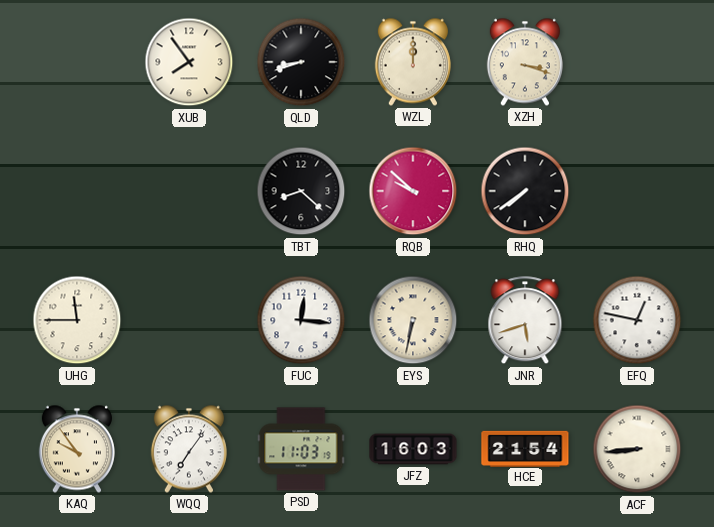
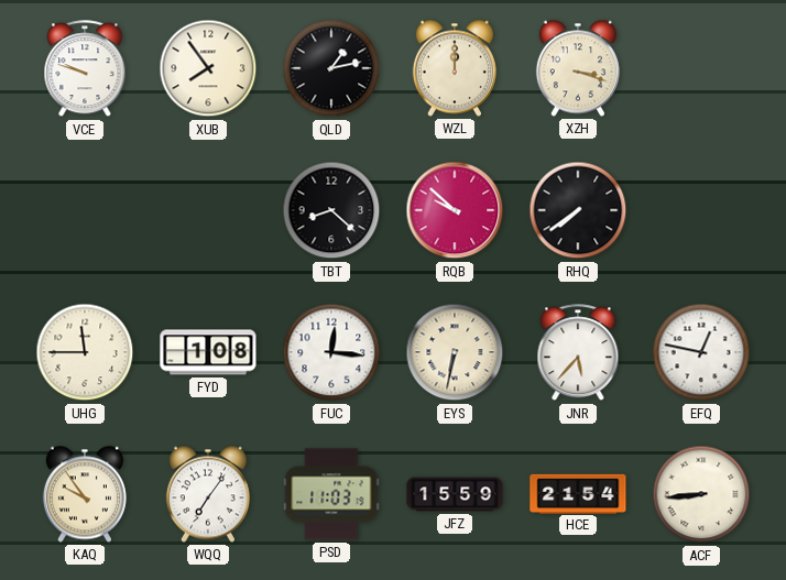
VCE: none -> 9:48
QLD: 8:42 -> 1:13
FYD: none -> 1:08
JNR: 5:42 -> 5:37
JFZ: 16:03 -> 15:59
